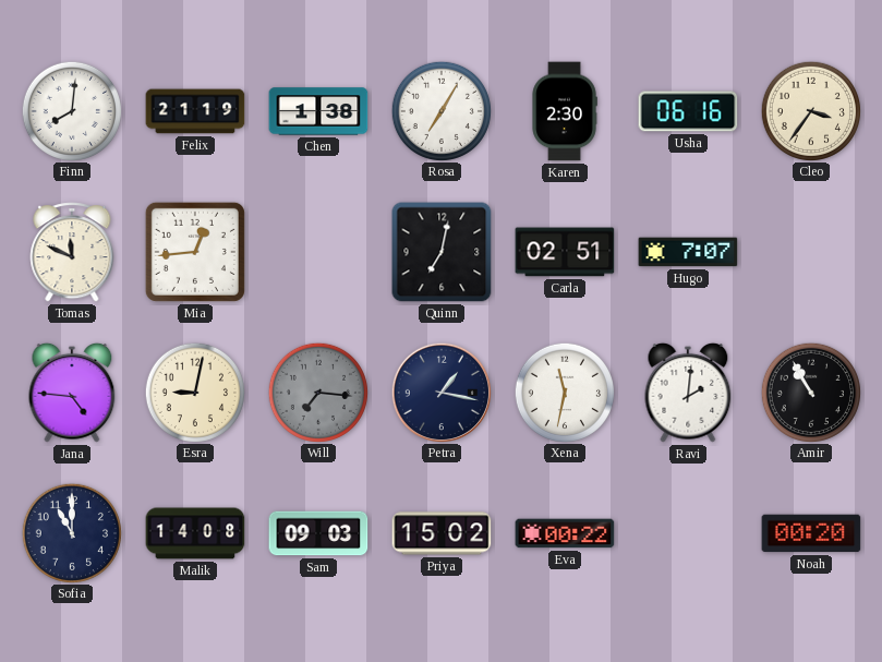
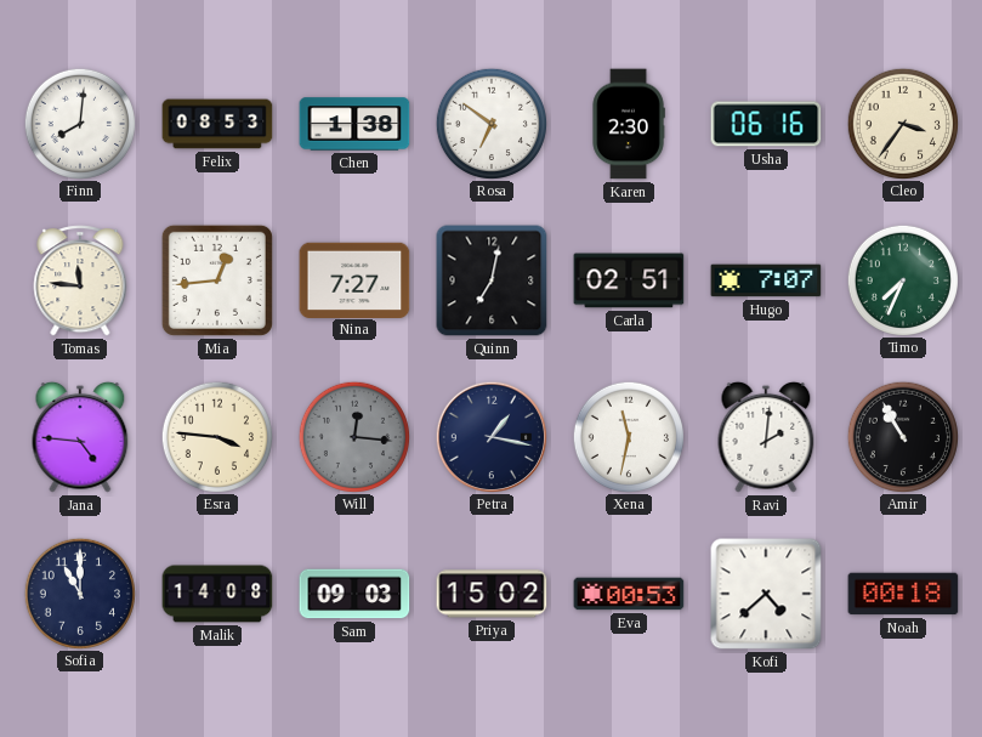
Felix: 21:19 -> 08:53
Rosa: 7:05 -> 6:51
Tomas: 11:49 -> 11:46
Nina: none -> 7:27
Timo: none -> 7:34
Esra: 9:02 -> 3:46
Will: 7:16 -> 12:16
Eva: 00:22 -> 00:53
Kofi: none -> 4:38
Noah: 00:20 -> 00:18
